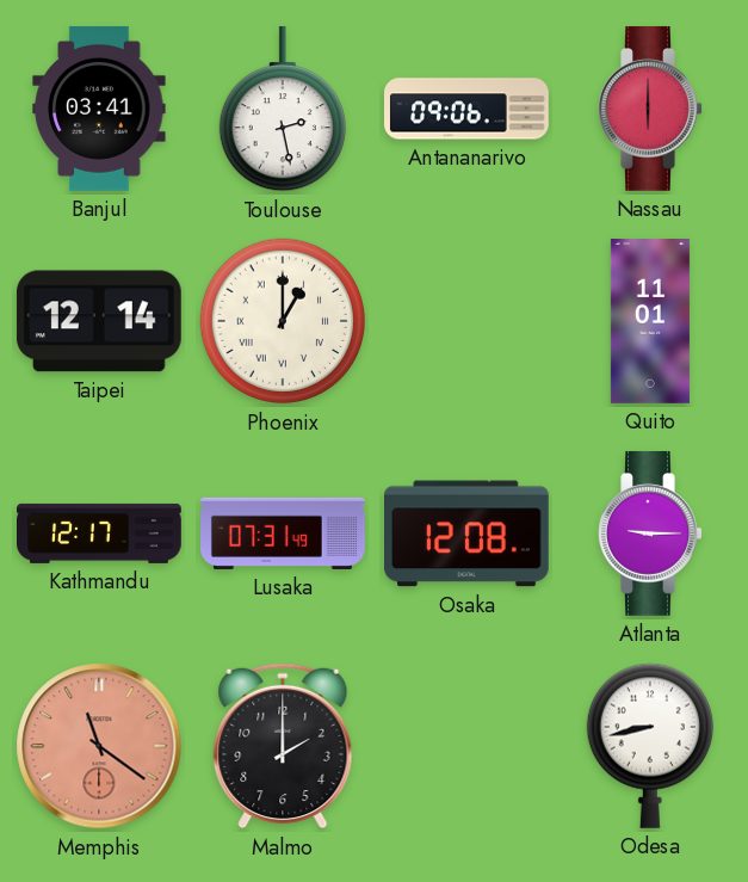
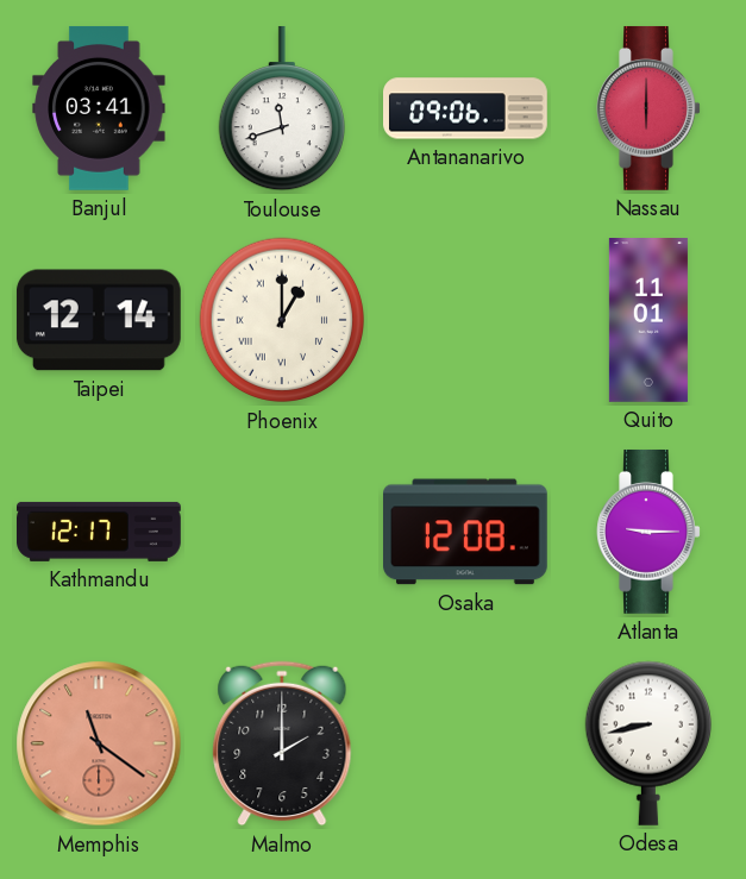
Toulouse: 2:28 -> 11:42
Lusaka: 07:31 -> none
